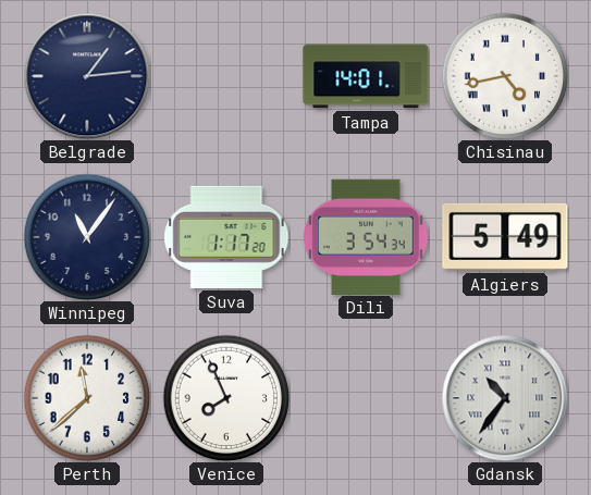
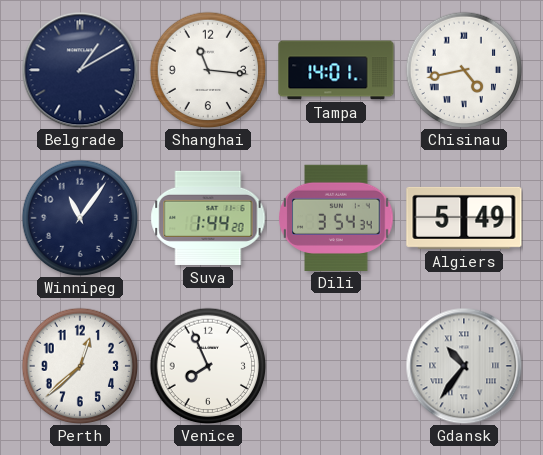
Belgrade: 1:14 -> 1:10
Shanghai: none -> 11:16
Suva: 1:17 -> 1:44
Perth: 11:38 -> 12:38
